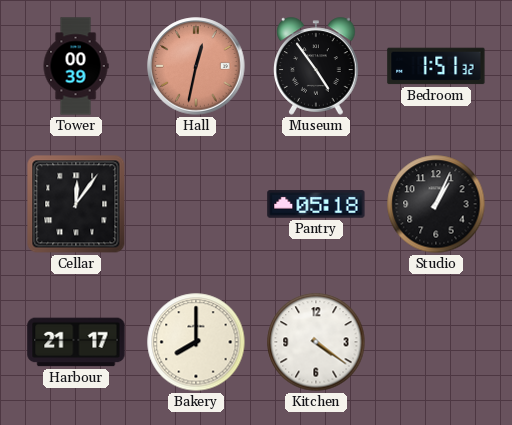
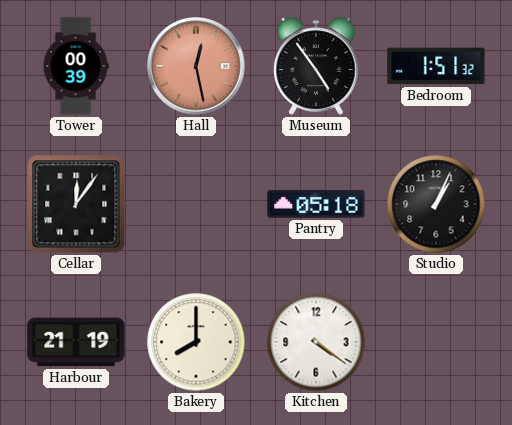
Hall: 12:32 -> 12:28
Harbour: 21:17 -> 21:19
